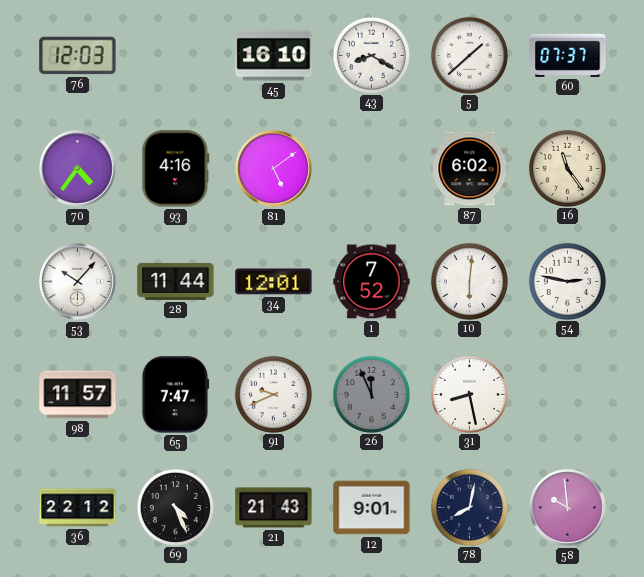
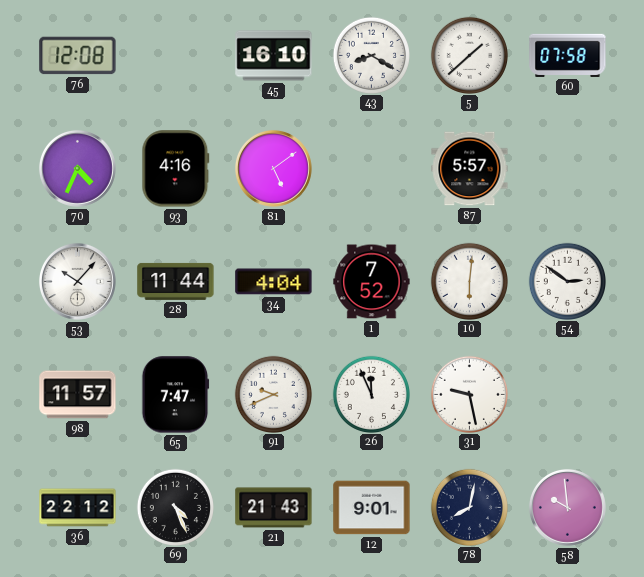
76: 12:03 -> 12:08
60: 07:37 -> 07:58
70: 4:36 -> 4:34
87: 6:02 -> 5:57
16: 11:24 -> none
34: 12:01 -> 4:04
54: 2:47 -> 2:51
26 dial: grey -> white
31: 8:28 -> 9:28
